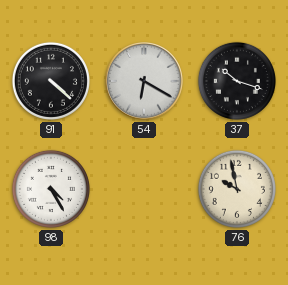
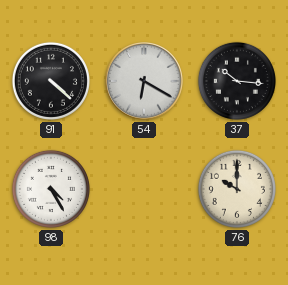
37: 10:18 -> 10:16
76: 9:58 -> 10:00
